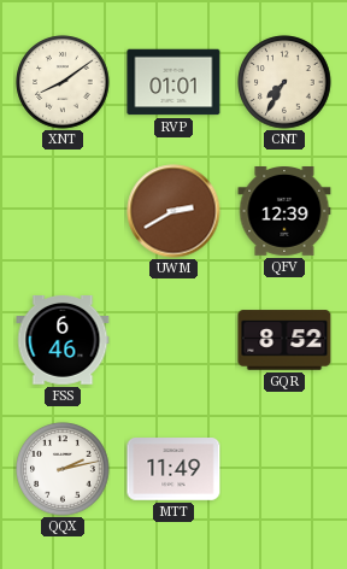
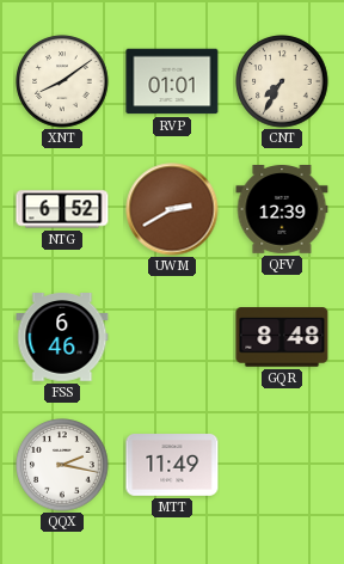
NTG: none -> 6:52
GQR: 8:52 -> 8:48
QQX: 2:13 -> 2:17
